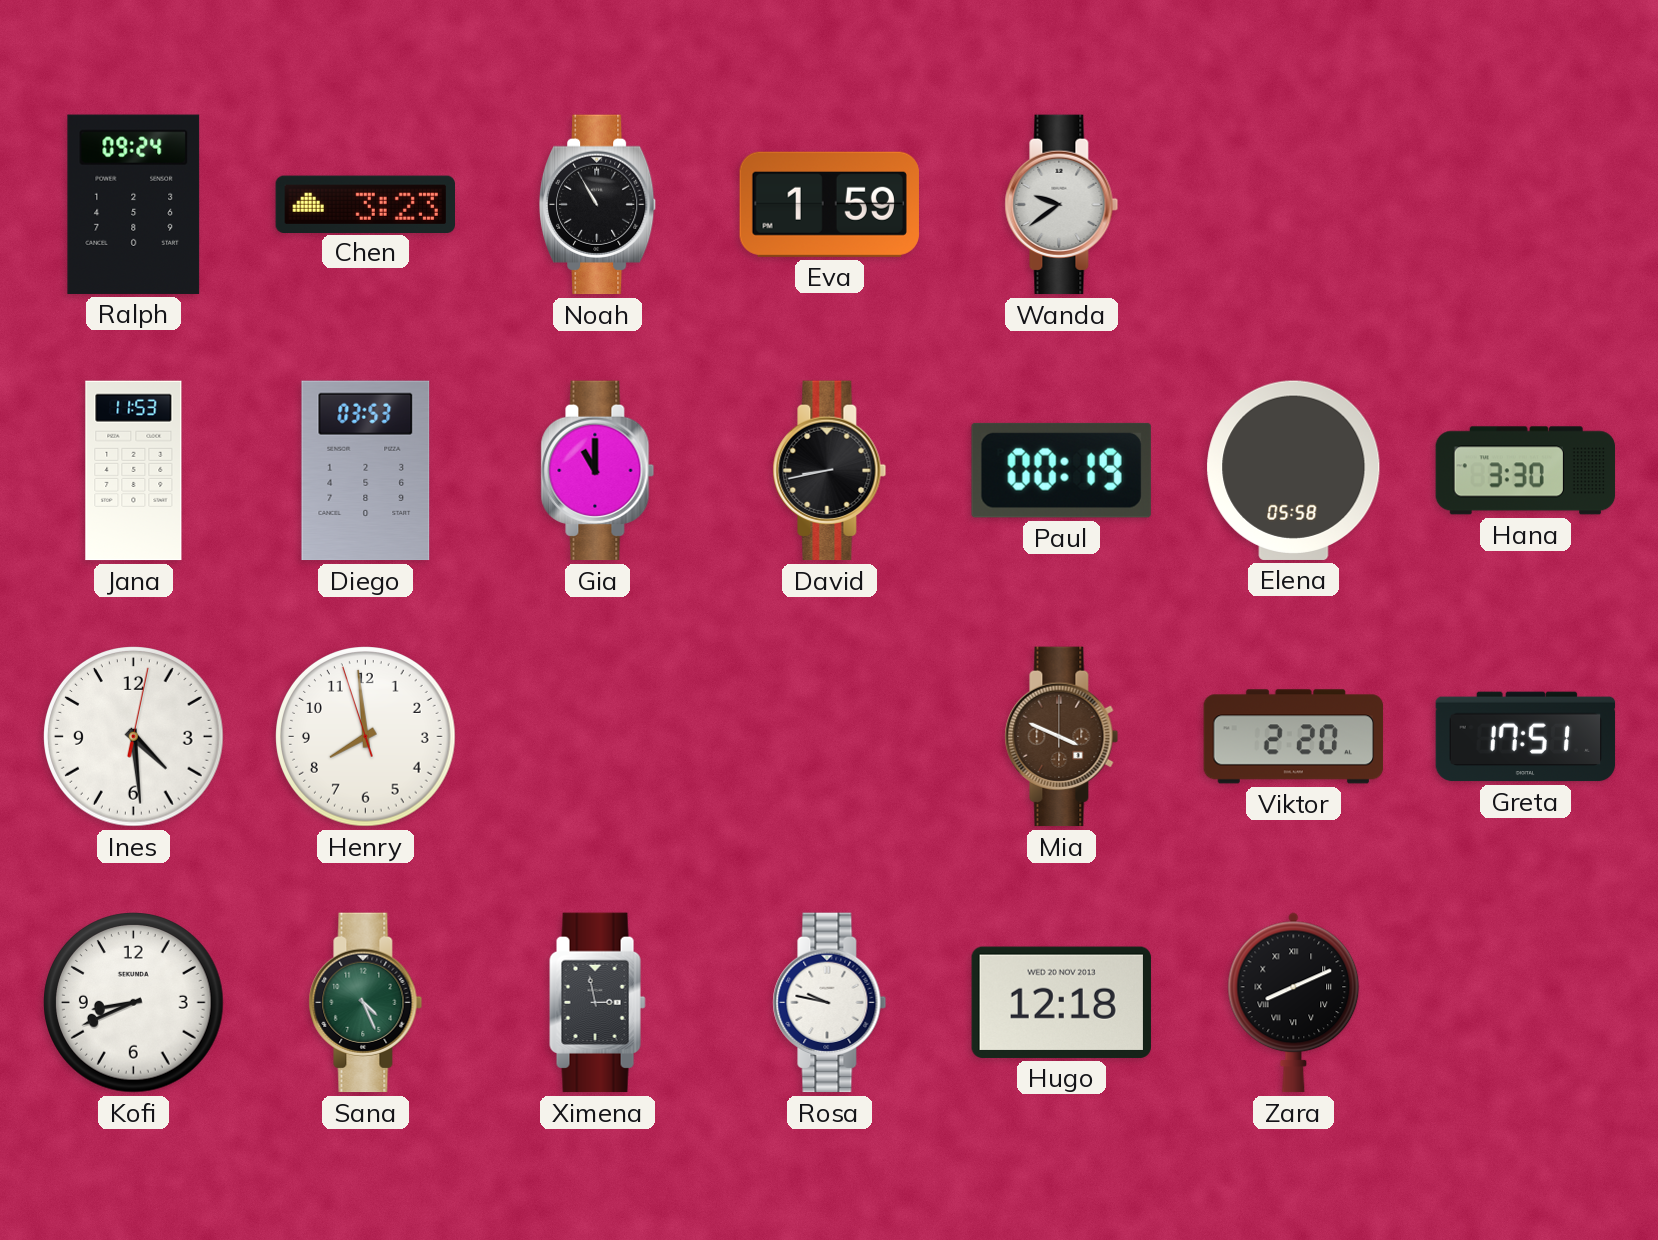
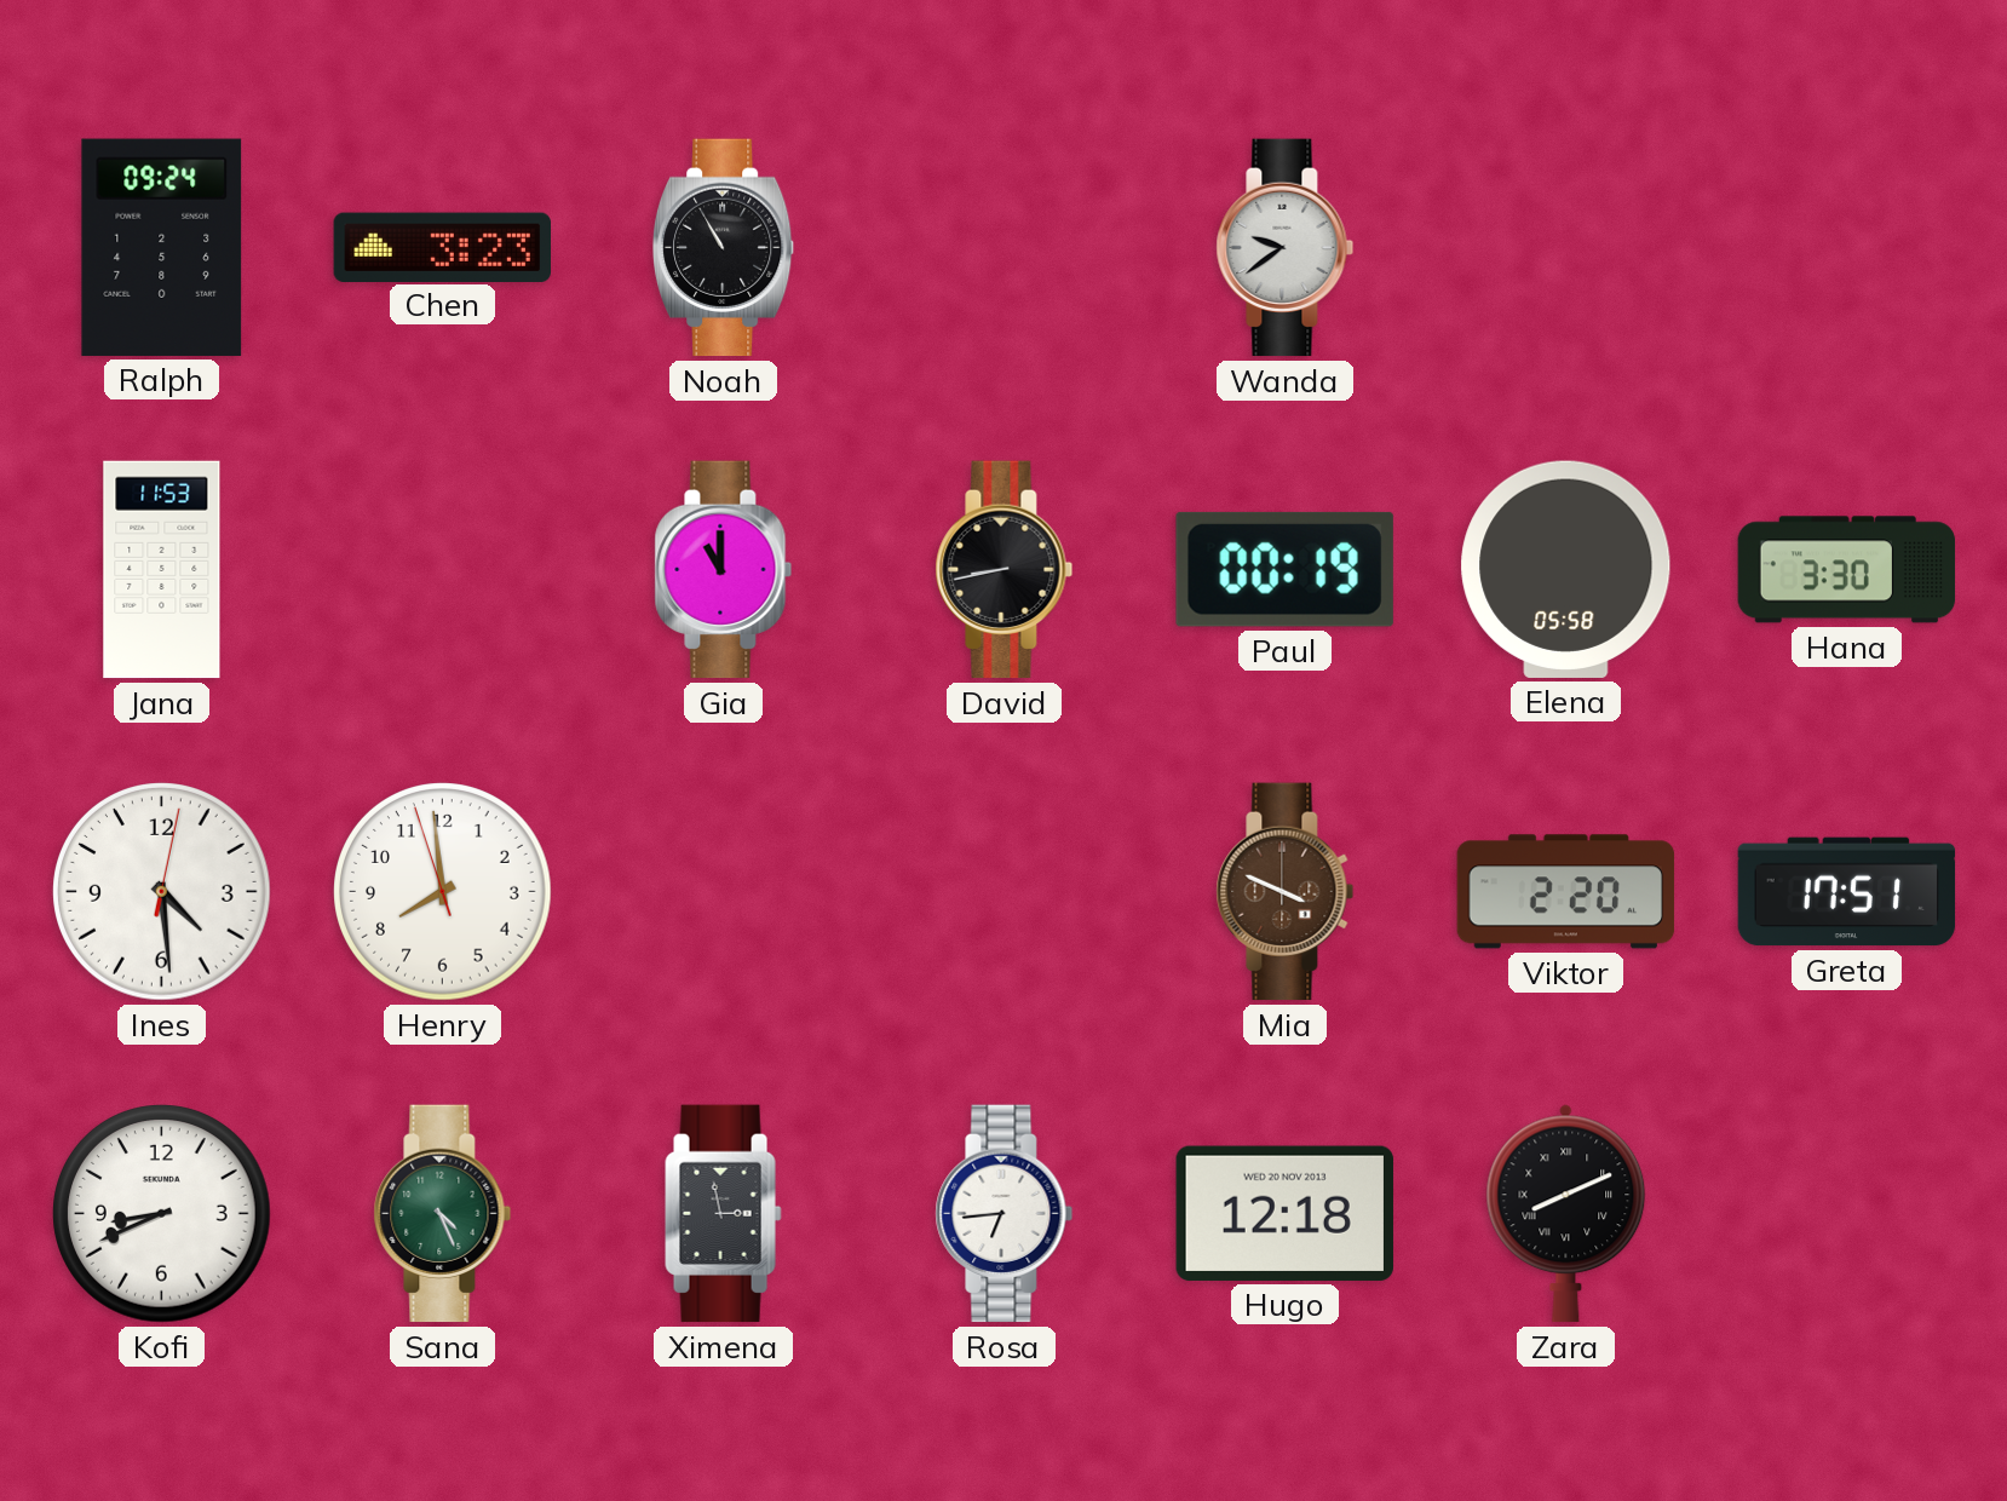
Eva: 1:59 -> none
Diego: 03:53 -> none
Rosa: 9:47 -> 6:44
